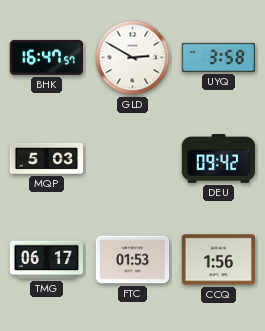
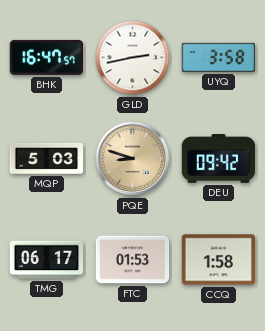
GLD: 2:50 -> 2:43
PQE: none -> 8:48
CCQ: 1:56 -> 1:58
